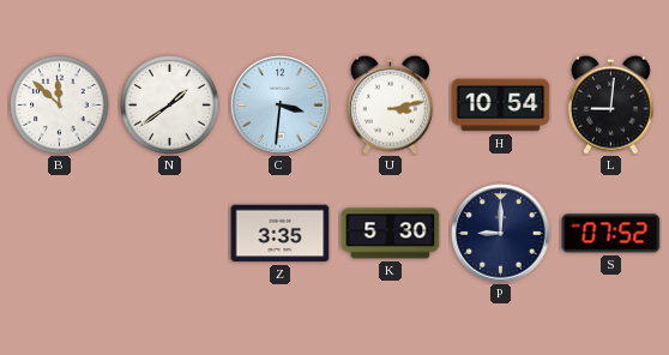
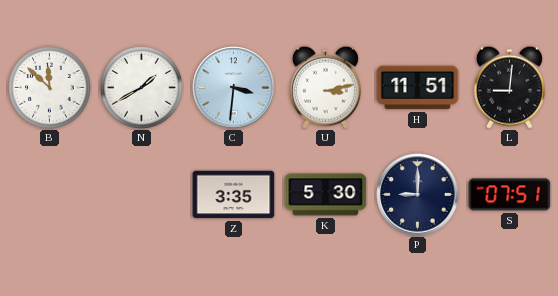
N: 1:39 -> 1:40
H: 10:54 -> 11:51
S: 07:52 -> 07:51
